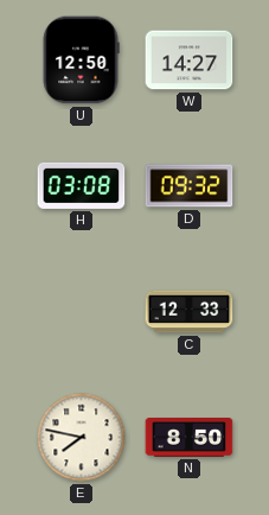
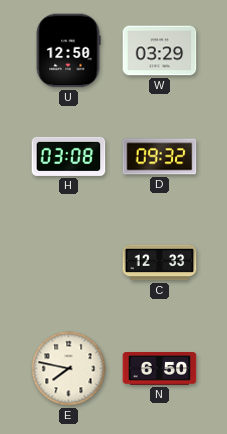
W: 14:27 -> 03:29
N: 8:50 -> 6:50
